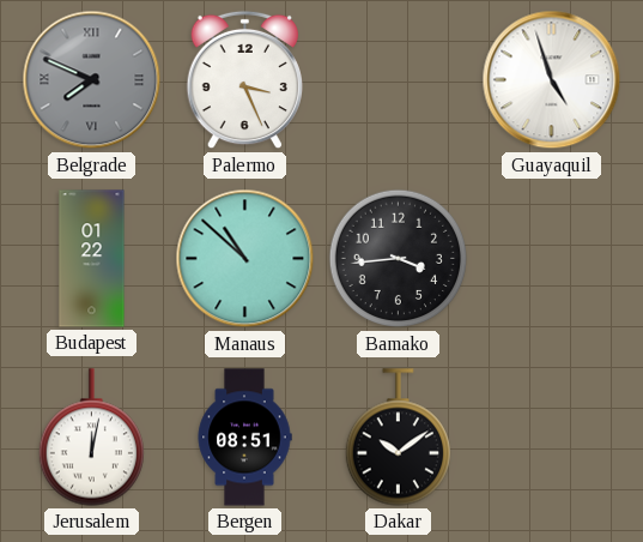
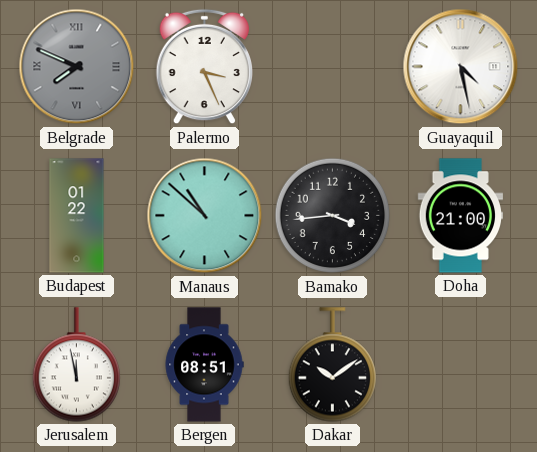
Guayaquil: 4:57 -> 4:28
Doha: none -> 21:00
Jerusalem: 12:02 -> 11:58
